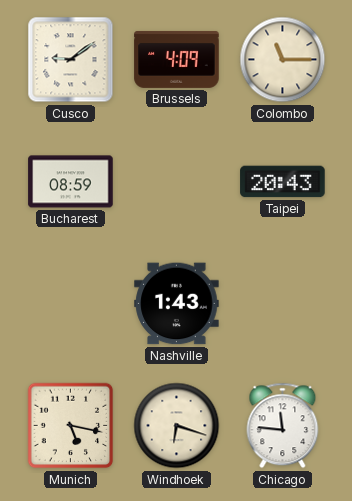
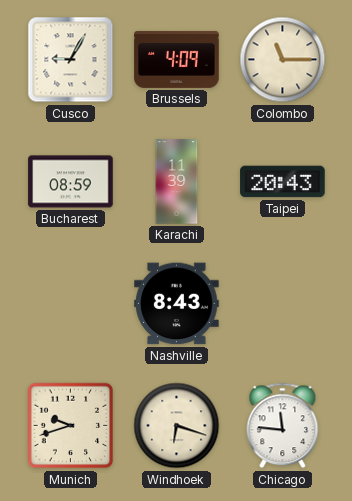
Cusco: 9:09 -> 9:05
Karachi: none -> 11:39
Nashville: 1:43 -> 8:43
Munich: 5:17 -> 9:42
